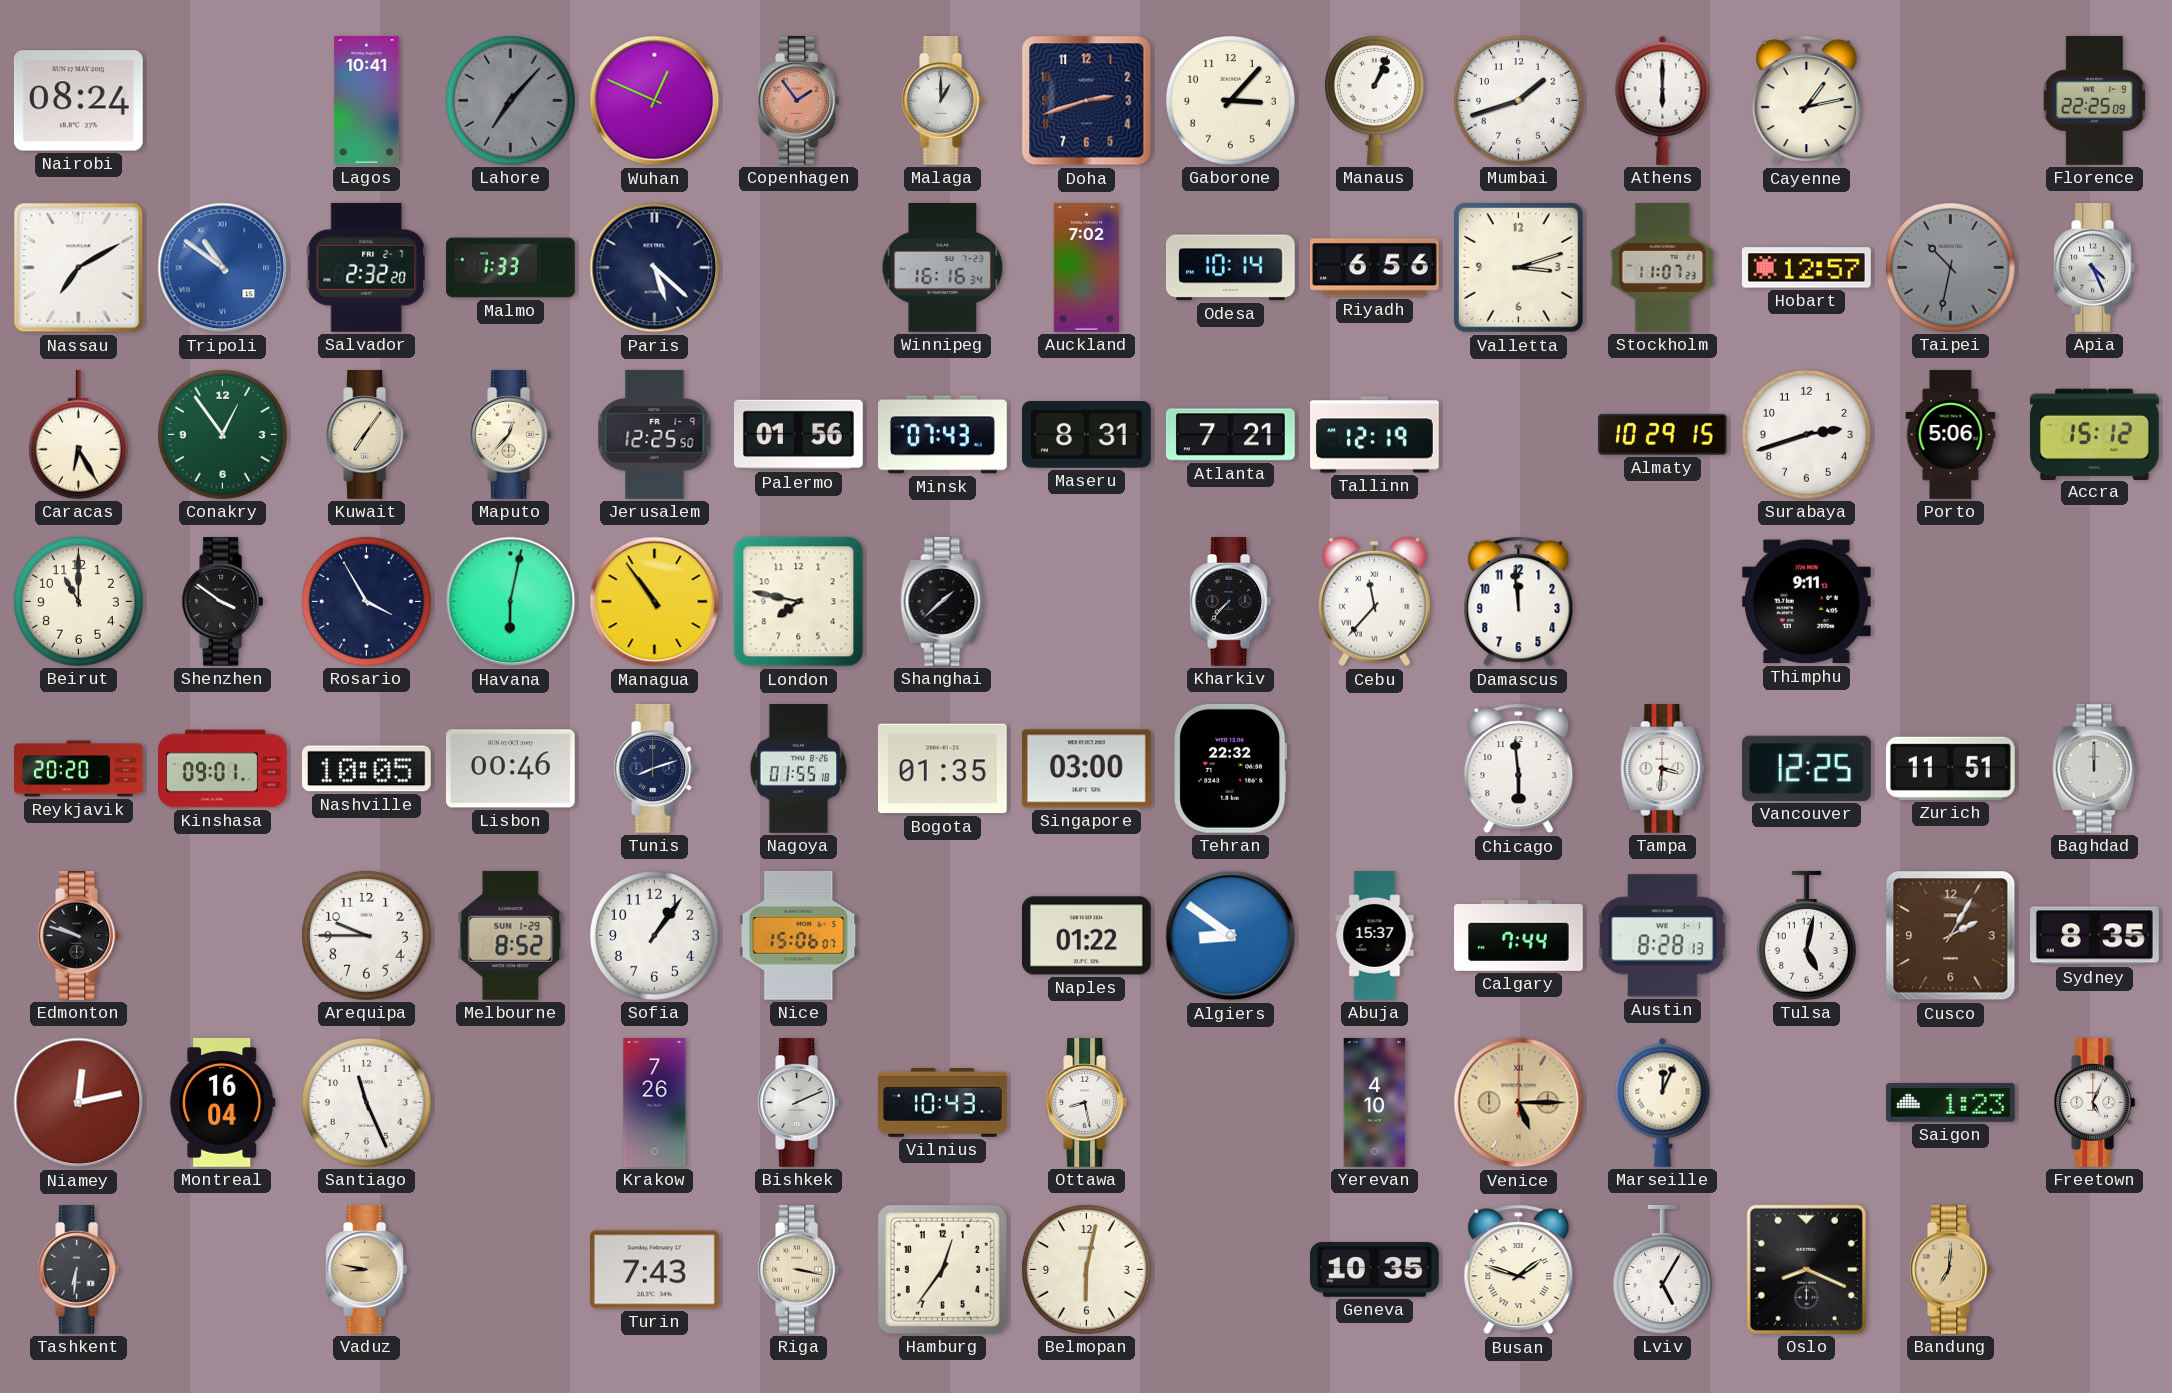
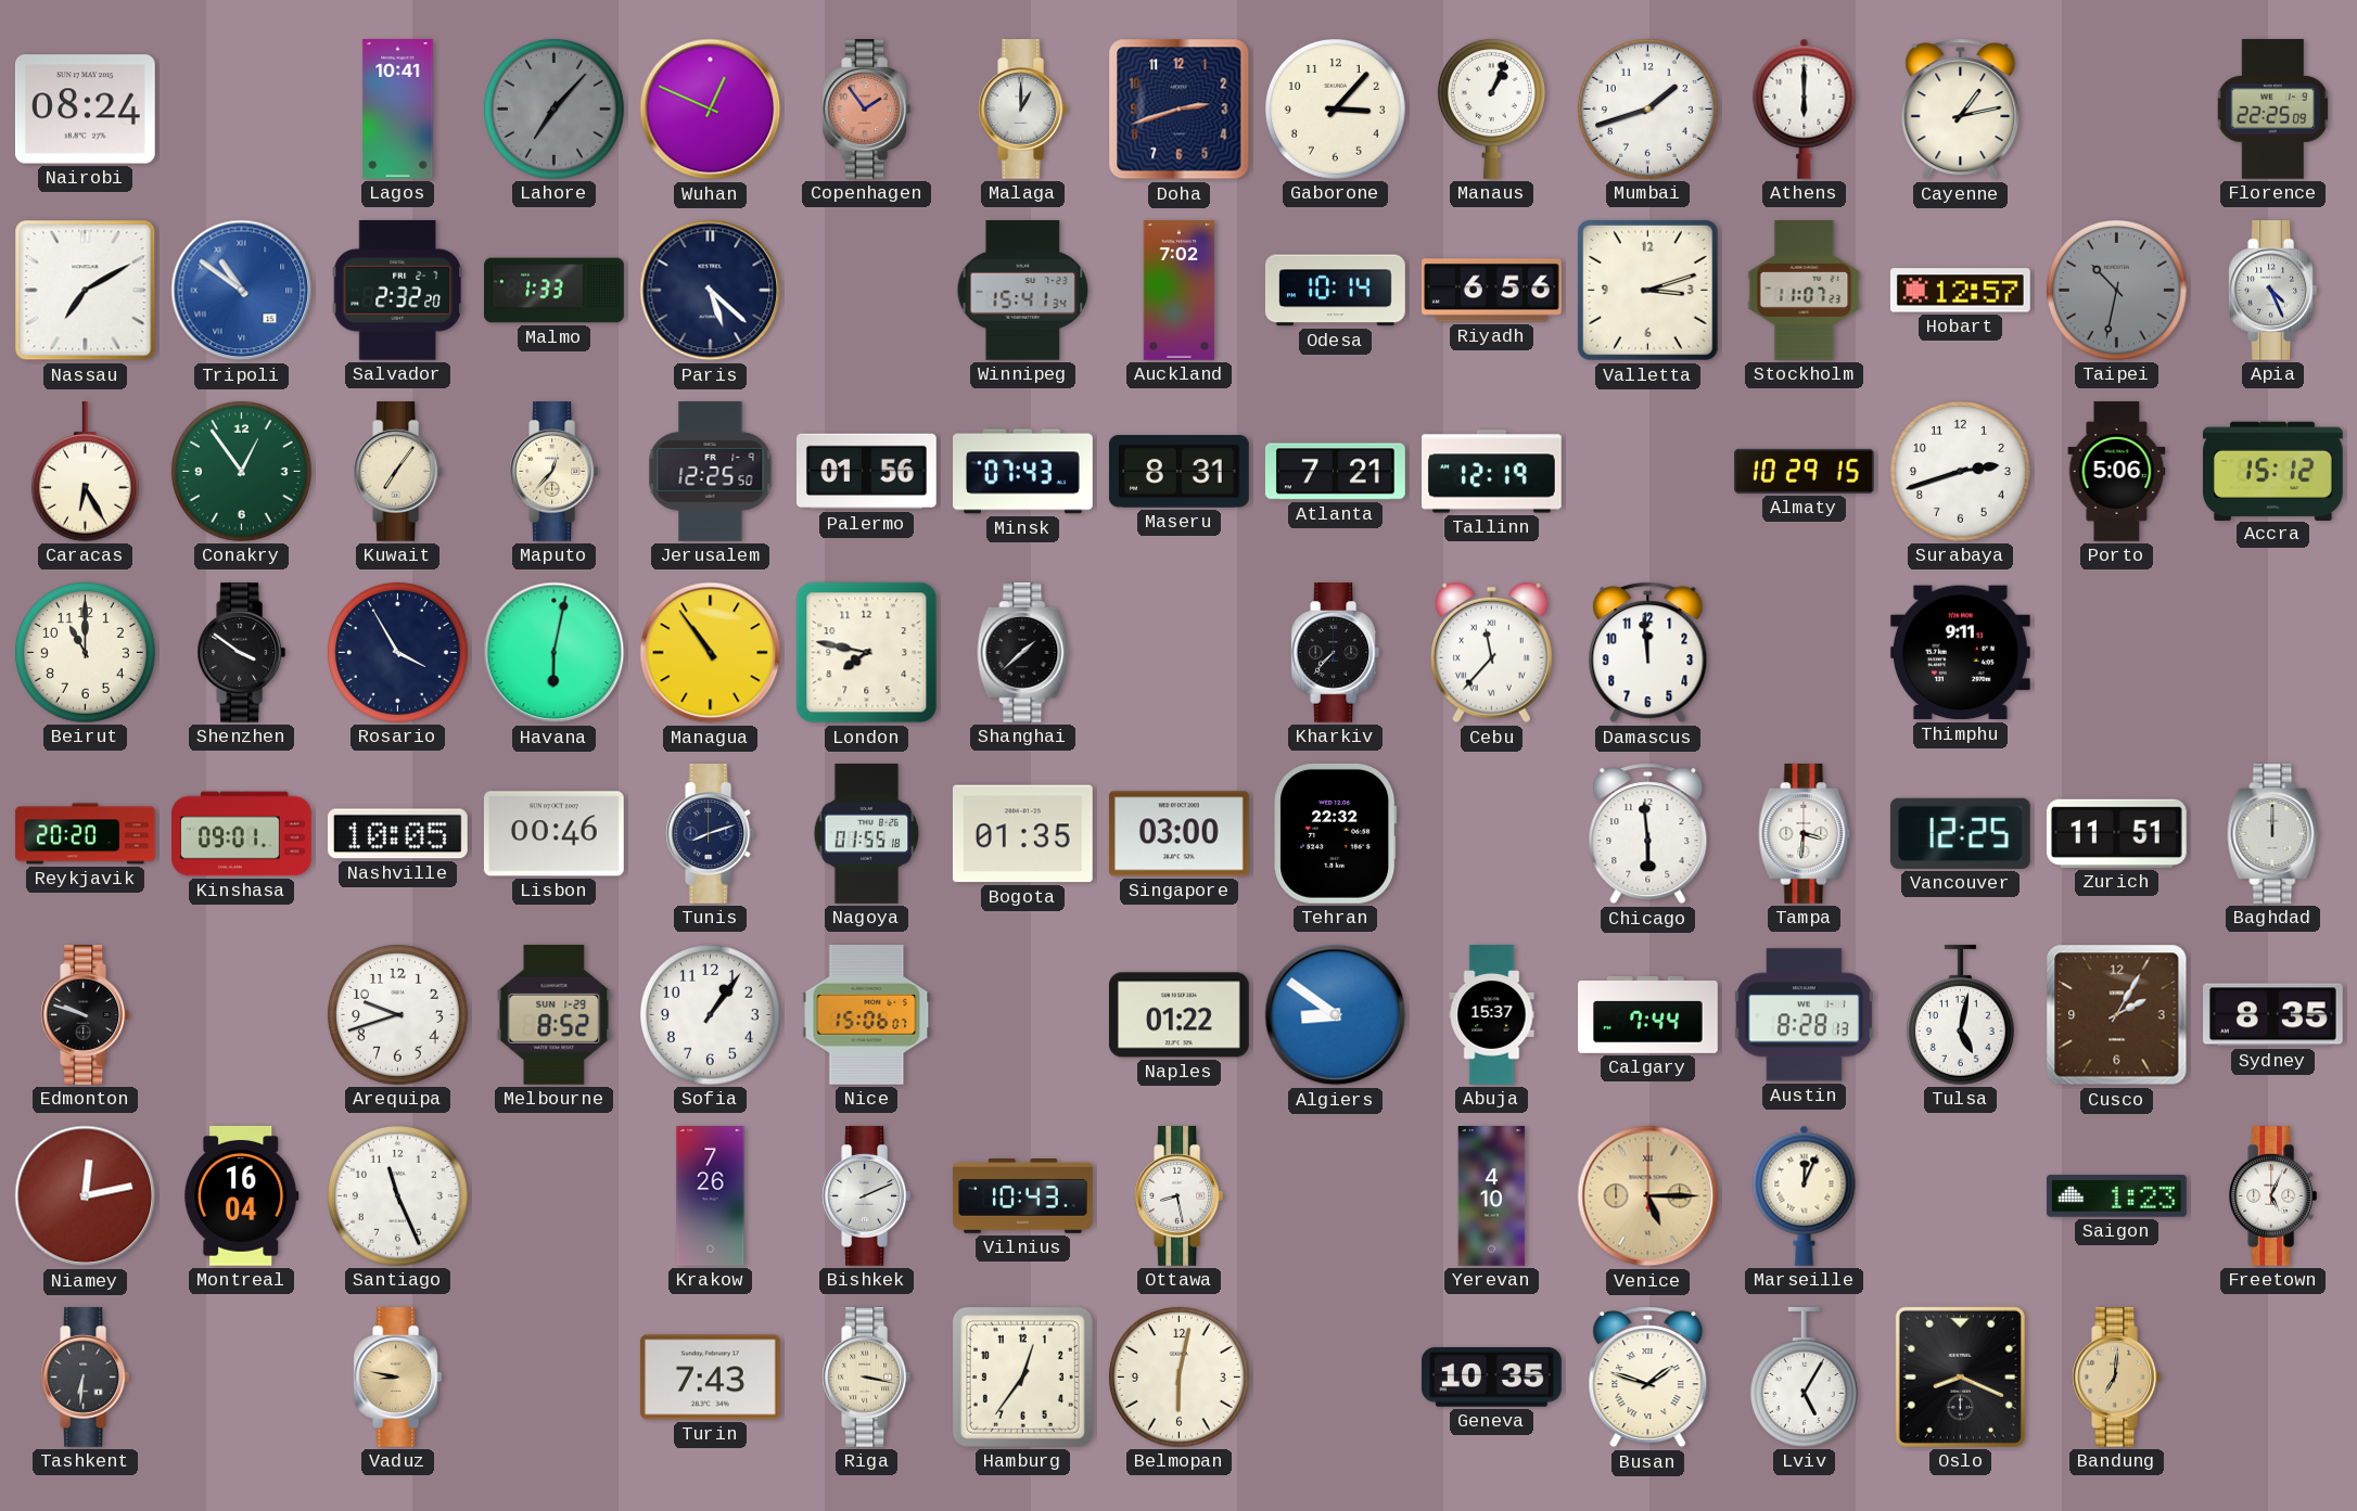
Winnipeg: 16:16 -> 15:41
Arequipa: 9:45 -> 9:42
